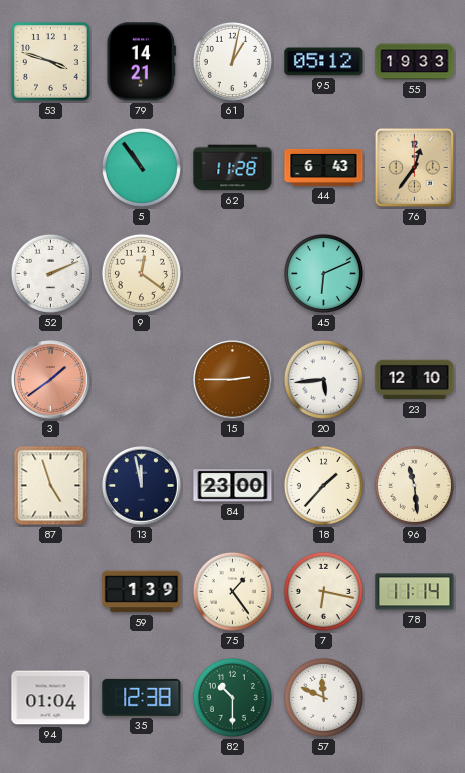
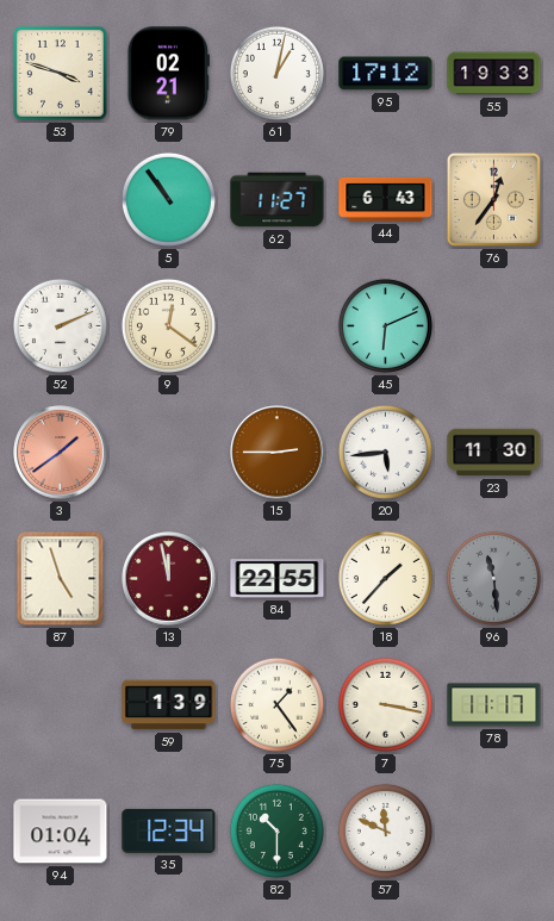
79: 14:21 -> 02:21
95: 05:12 -> 17:12
62: 11:28 -> 11:27
23: 12:10 -> 11:30
13 dial: navy -> burgundy
84: 23:00 -> 22:55
96 dial: cream -> grey
7: 6:17 -> 3:17
78: 11:14 -> 11:17
35: 12:38 -> 12:34
